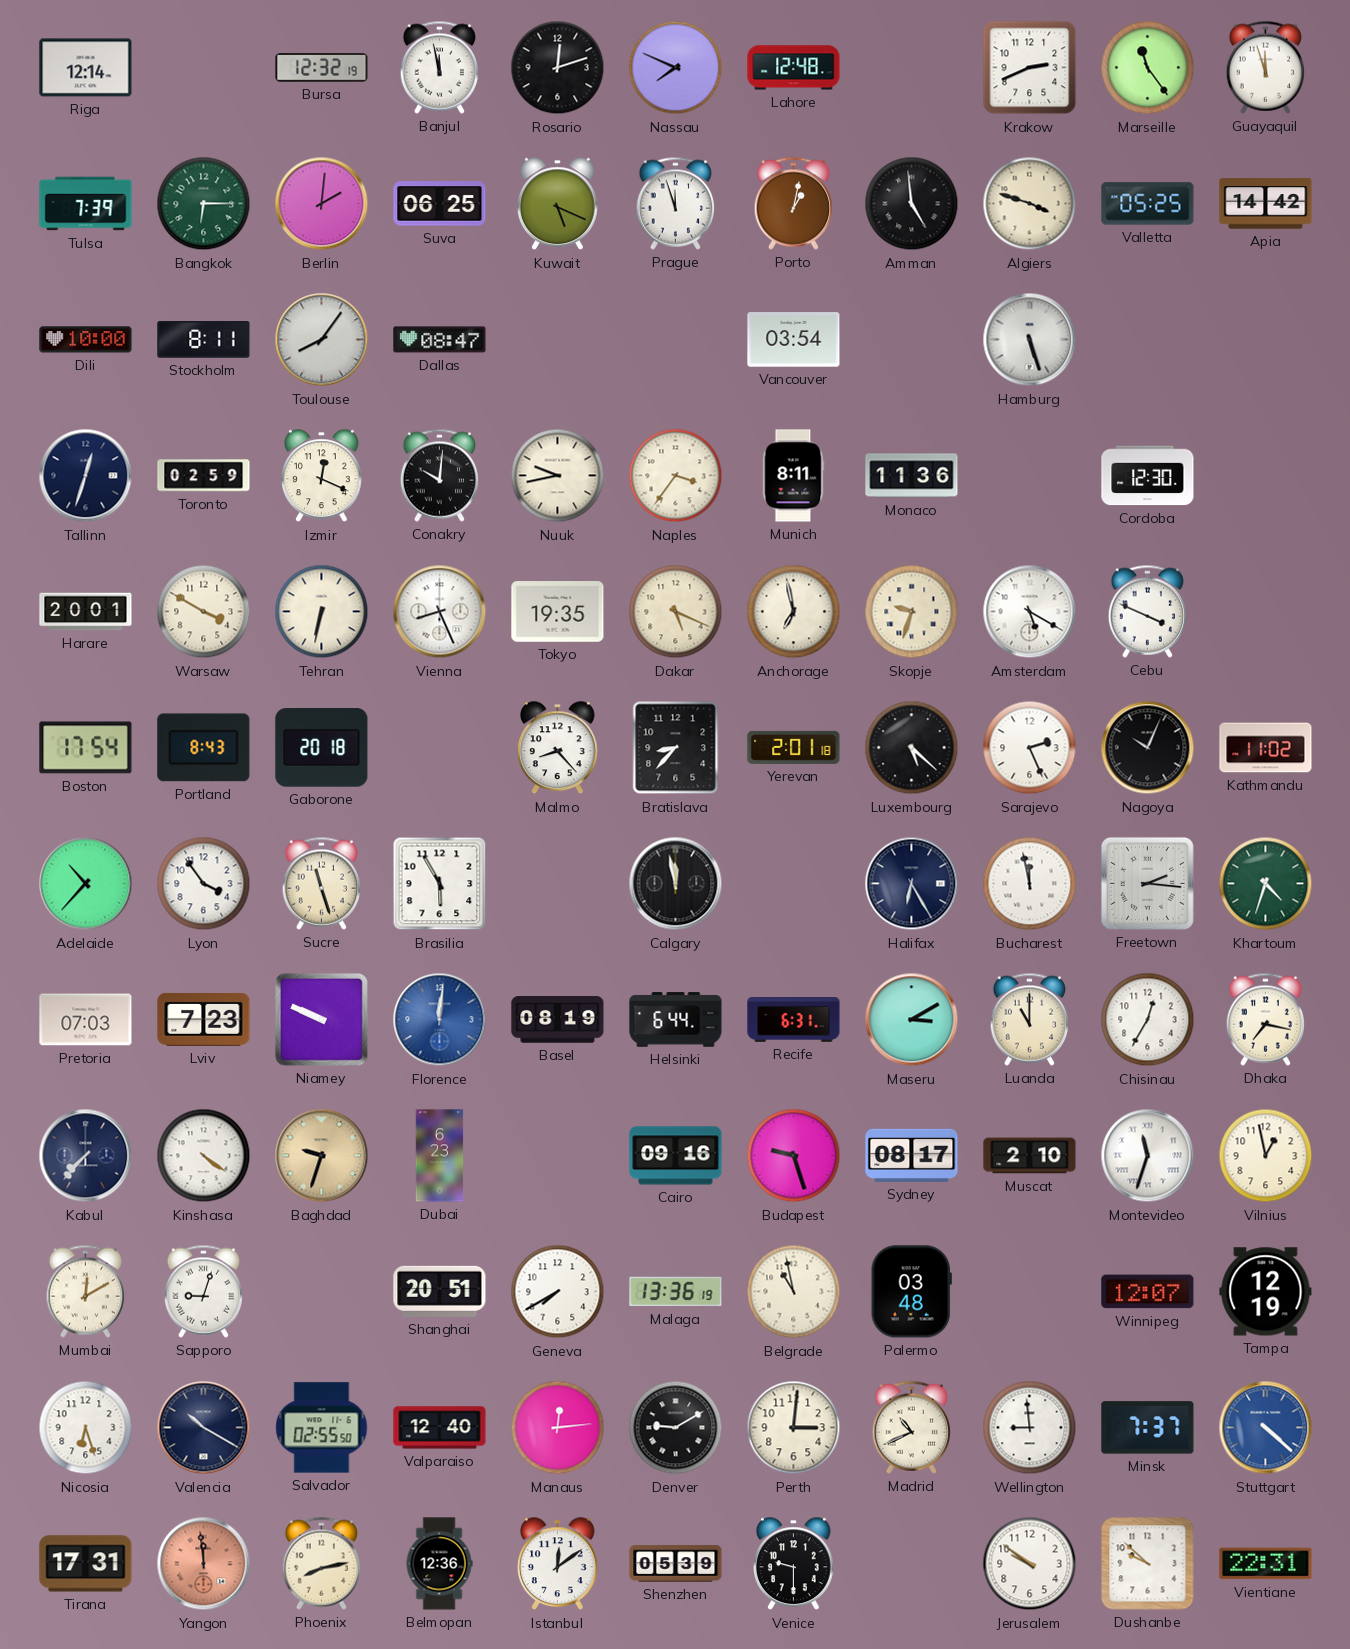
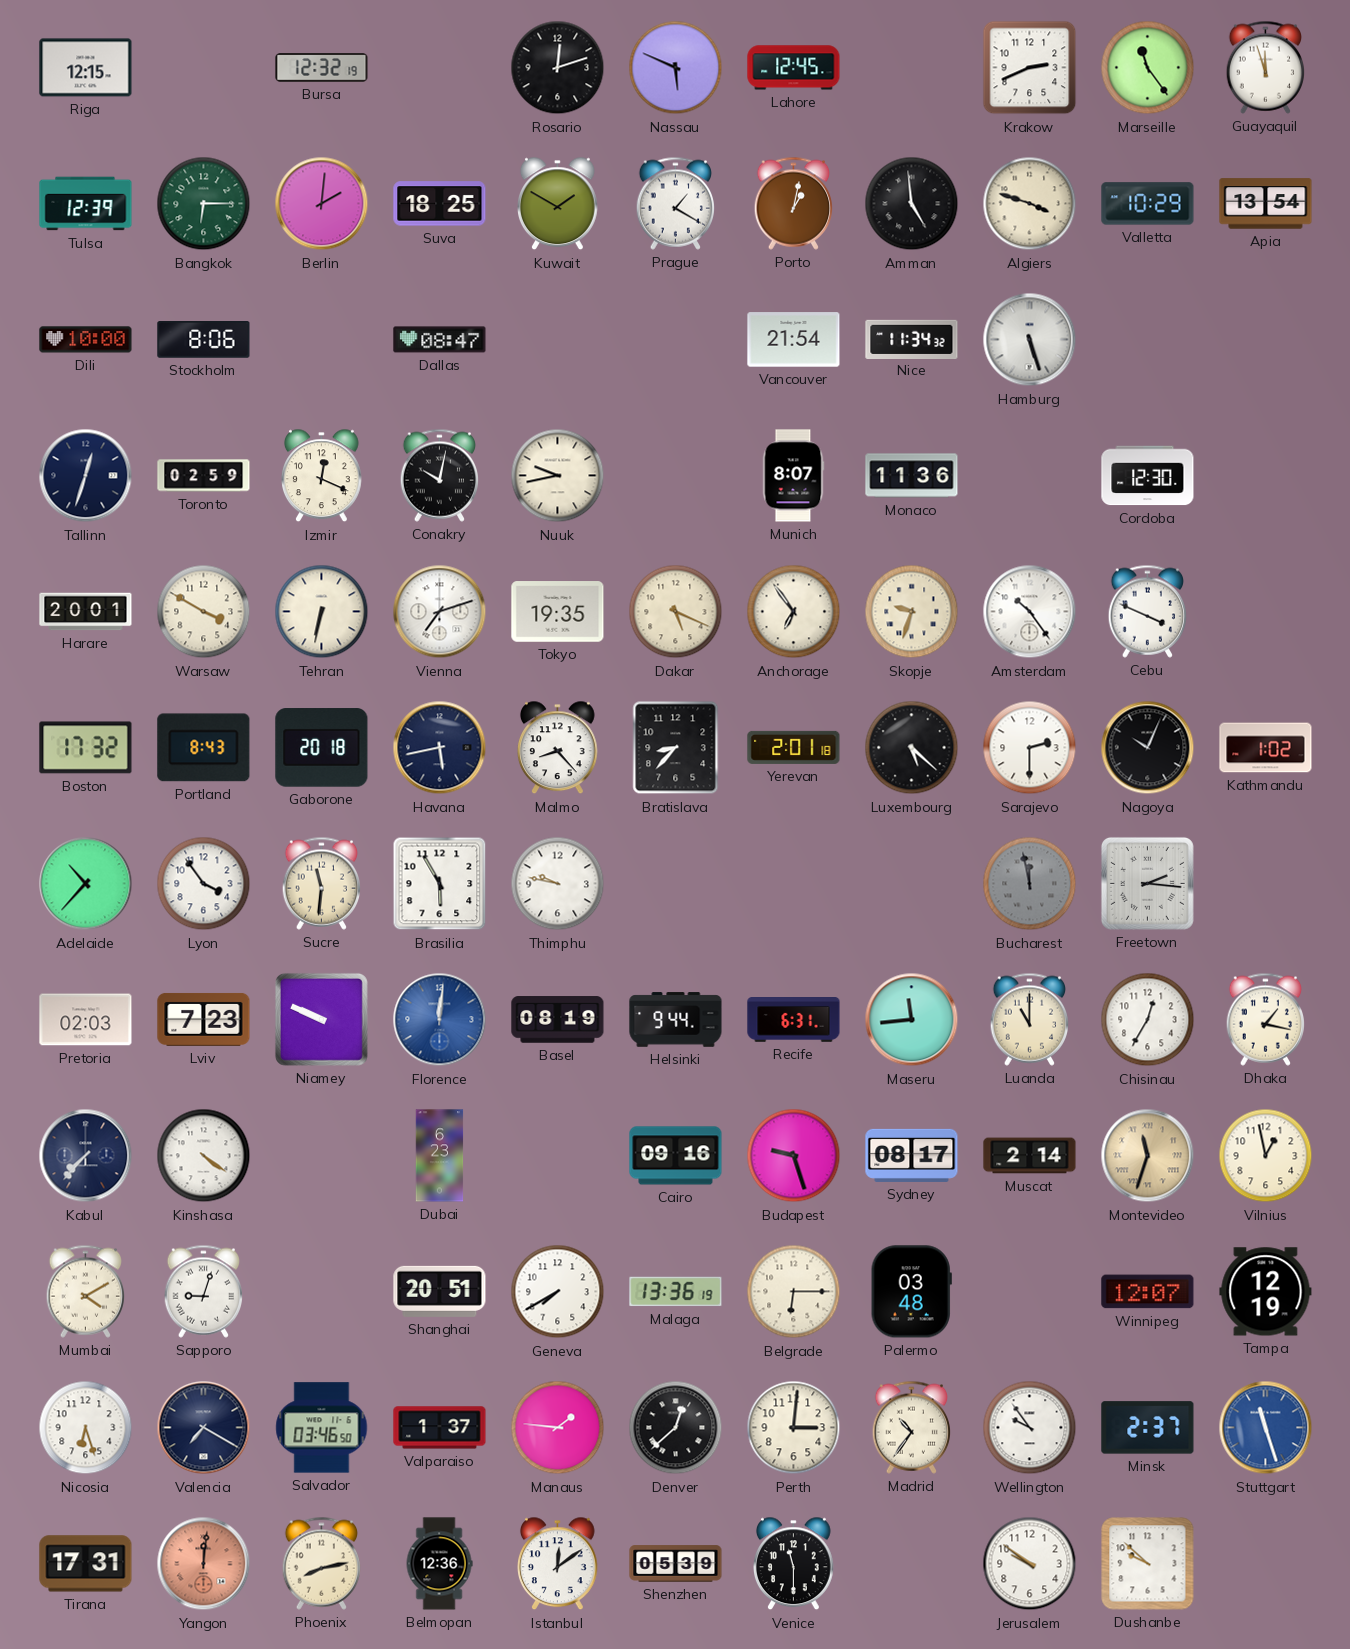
Riga: 12:14 -> 12:15
Banjul: 11:58 -> none
Nassau: 7:49 -> 5:49
Lahore: 12:48 -> 12:45
Tulsa: 7:39 -> 12:39
Suva: 06:25 -> 18:25
Kuwait: 5:19 -> 1:50
Prague: 11:57 -> 1:20
Valletta: 05:25 -> 10:29
Apia: 14:42 -> 13:54
Stockholm: 8:11 -> 8:06
Toulouse: 8:06 -> none
Vancouver: 03:54 -> 21:54
Nice: none -> 11:34
Conakry: 10:01 -> 10:02
Naples: 3:36 -> none
Munich: 8:11 -> 8:07
Vienna: 8:26 -> 7:12
Anchorage: 6:58 -> 6:54
Amsterdam: 5:20 -> 10:24
Boston: 17:54 -> 17:32
Havana: none -> 5:43
Sarajevo: 2:26 -> 2:30
Kathmandu: 11:02 -> 1:02
Sucre: 11:27 -> 11:31
Thimphu: none -> 9:47
Calgary: 11:58 -> none
Halifax: 6:25 -> none
Bucharest dial: white -> grey
Khartoum: 4:33 -> none
Pretoria: 07:03 -> 02:03
Helsinki: 6:44 -> 9:44
Maseru: 3:10 -> 11:44
Dhaka: 7:17 -> 1:17
Baghdad: 9:33 -> none
Muscat: 2:10 -> 2:14
Montevideo dial: white -> champagne
Mumbai: 12:10 -> 4:10
Belgrade: 10:58 -> 6:15
Valencia: 10:20 -> 7:20
Salvador: 02:55 -> 03:46
Valparaiso: 12:40 -> 1:37
Manaus: 12:14 -> 1:46
Denver: 9:10 -> 12:38
Madrid: 10:41 -> 10:36
Wellington: 8:59 -> 9:54
Minsk: 7:37 -> 2:37
Stuttgart: 4:22 -> 11:27
Yangon: 11:59 -> 12:01
Venice: 9:30 -> 11:30
Vientiane: 22:31 -> none
